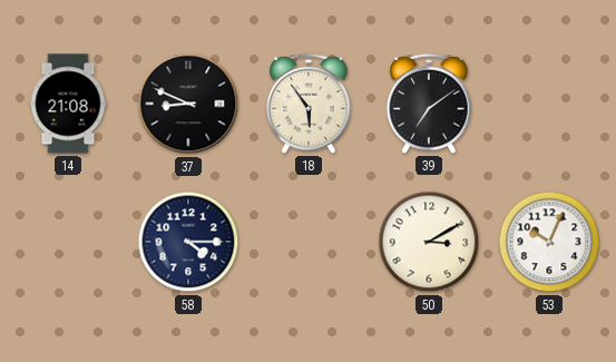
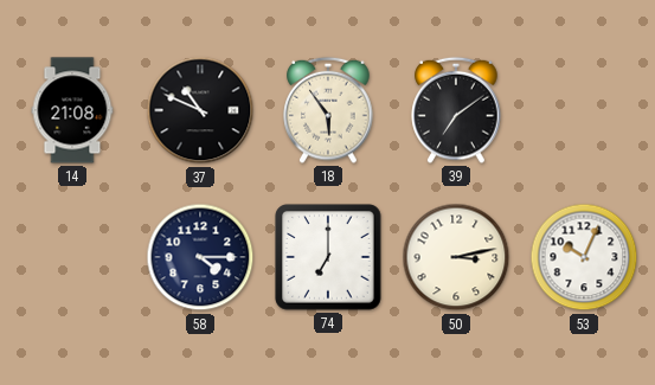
37: 8:49 -> 10:49
74: none -> 7:00
50: 3:10 -> 3:13
